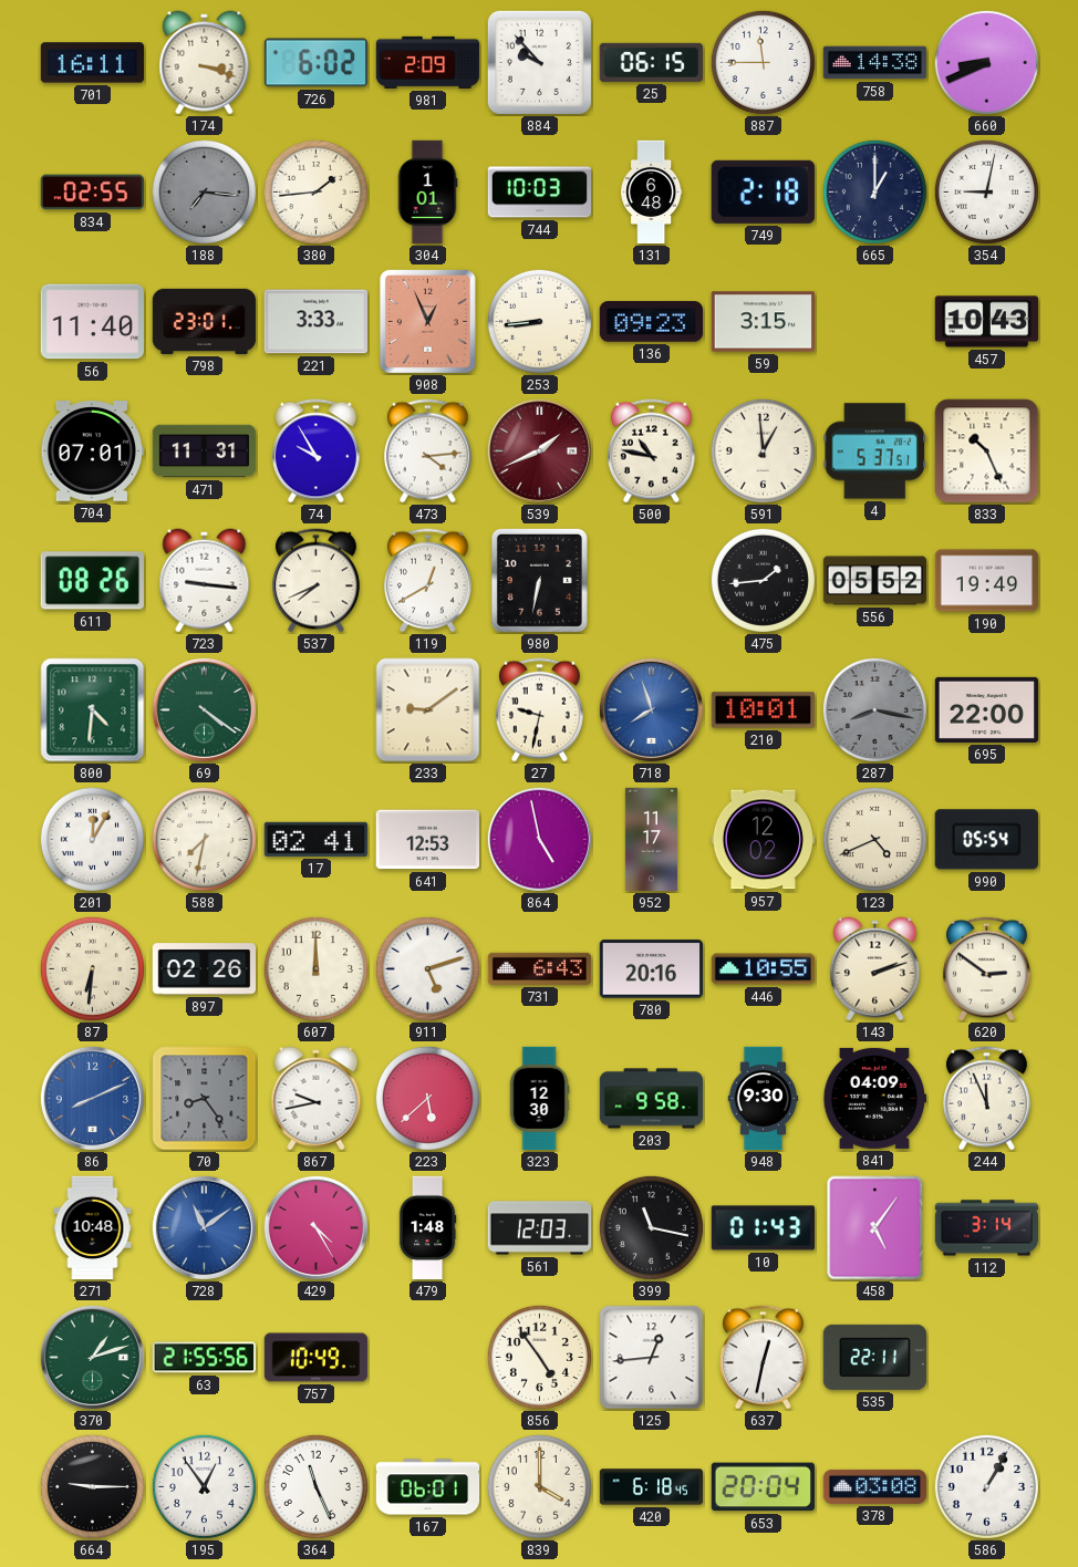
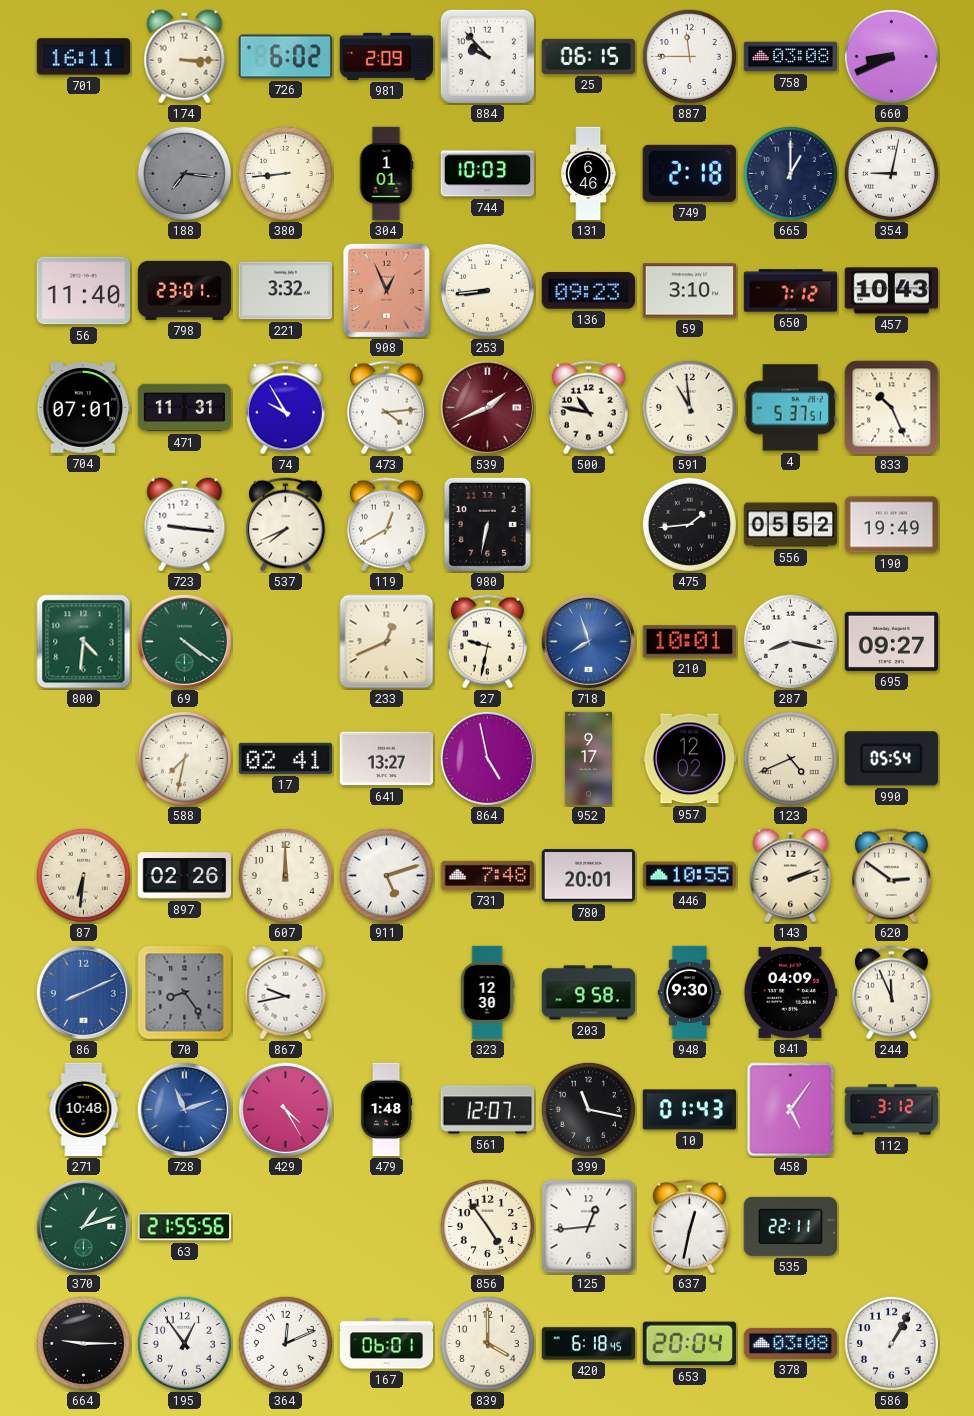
174: 3:18 -> 3:15
758: 14:38 -> 03:08
834: 02:55 -> none
380: 1:44 -> 8:44
131: 6:48 -> 6:46
221: 3:33 -> 3:32
59: 3:15 -> 3:10
650: none -> 7:12
591: 12:59 -> 10:59
611: 08:26 -> none
233: 9:09 -> 12:41
287 dial: grey -> white
695: 22:00 -> 09:27
201: 12:05 -> none
641: 12:53 -> 13:27
952: 11:17 -> 9:17
731: 6:43 -> 7:48
780: 20:16 -> 20:01
223: 5:38 -> none
728: 11:09 -> 11:12
561: 12:03 -> 12:07
112: 3:14 -> 3:12
757: 10:49 -> none
364: 11:26 -> 12:11
